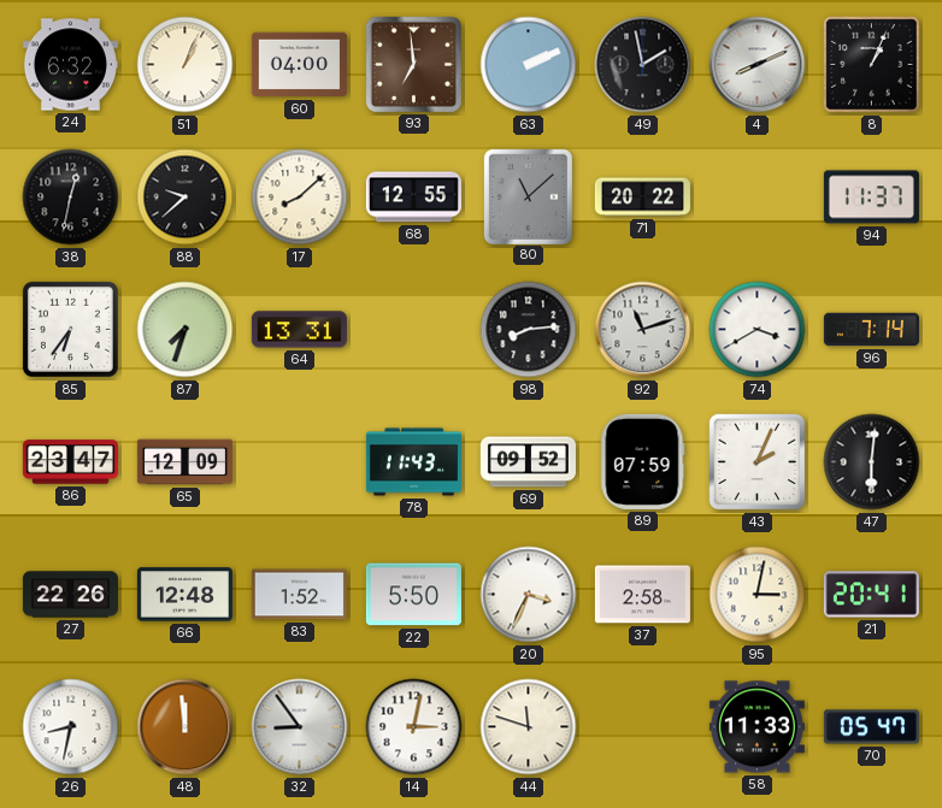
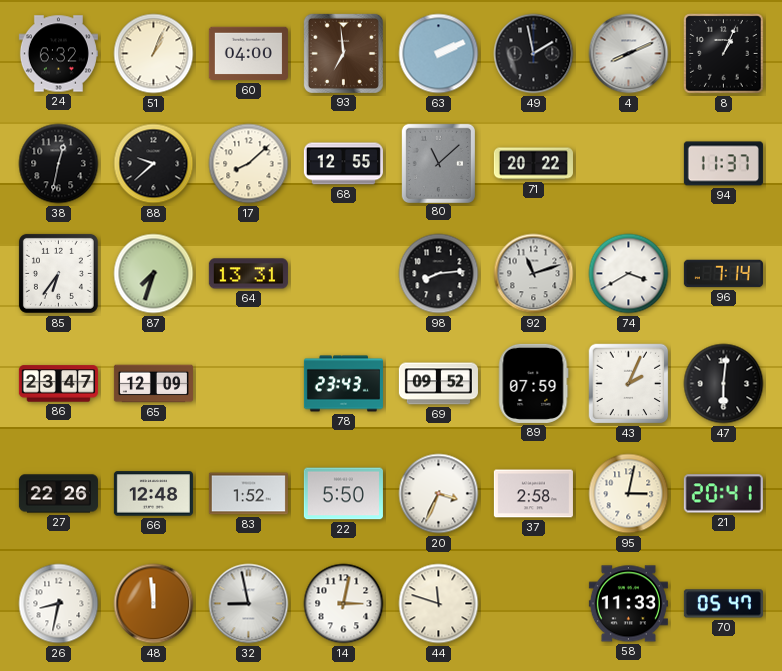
78: 11:43 -> 23:43
32: 8:54 -> 8:58
